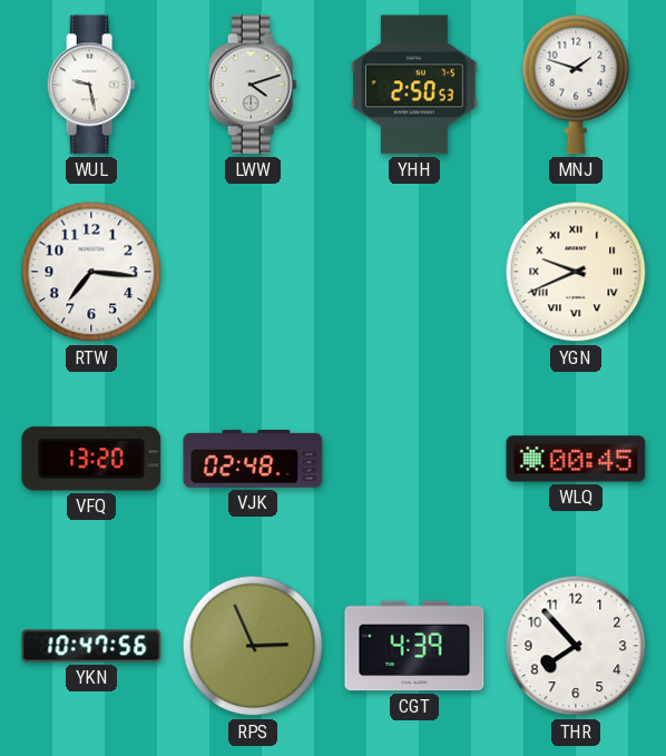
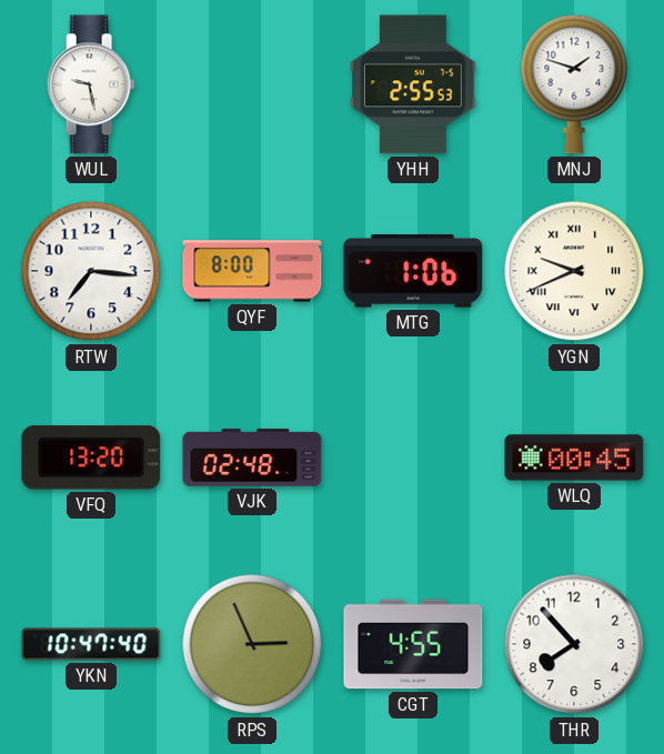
LWW: 4:12 -> none
YHH: 2:50 -> 2:55
QYF: none -> 8:00
MTG: none -> 1:06
YKN: 10:47:56 -> 10:47:40
CGT: 4:39 -> 4:55
